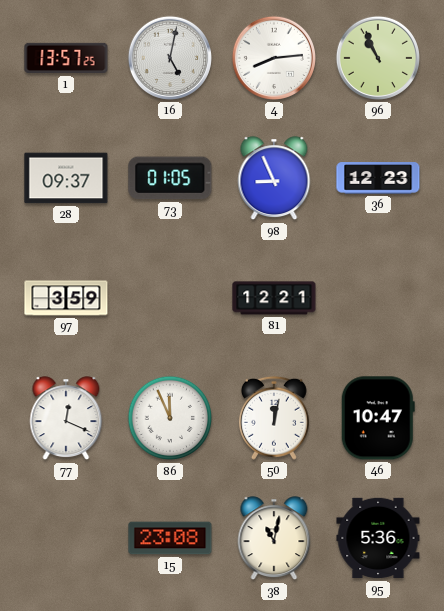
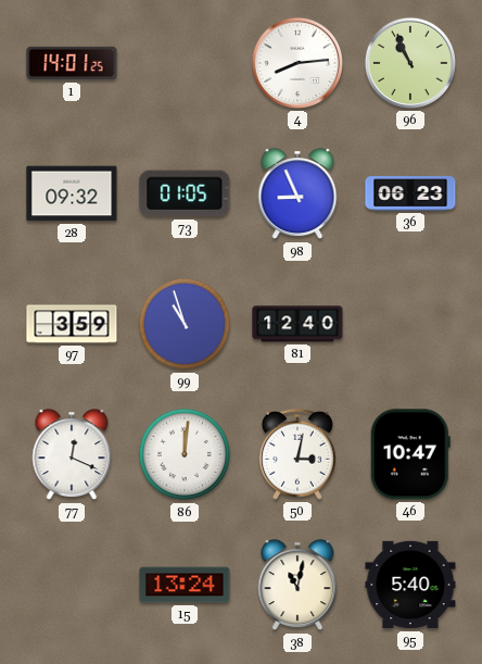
1: 13:57 -> 14:01
16: 5:02 -> none
28: 09:37 -> 09:32
36: 12:23 -> 06:23
99: none -> 10:57
81: 12:21 -> 12:40
86: 11:56 -> 12:01
50: 12:02 -> 3:02
15: 23:08 -> 13:24
95: 5:36 -> 5:40
